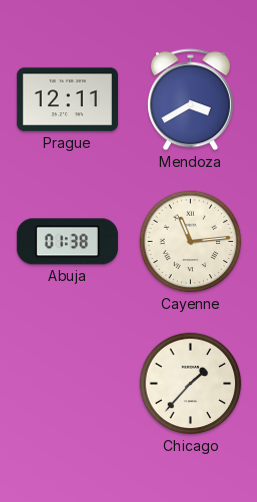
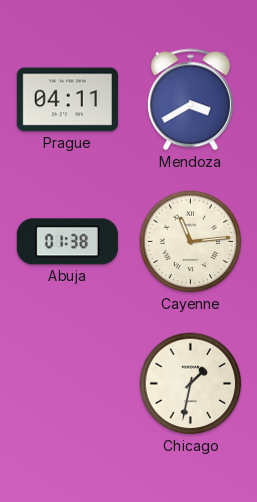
Prague: 12:11 -> 04:11
Chicago: 1:37 -> 1:32
